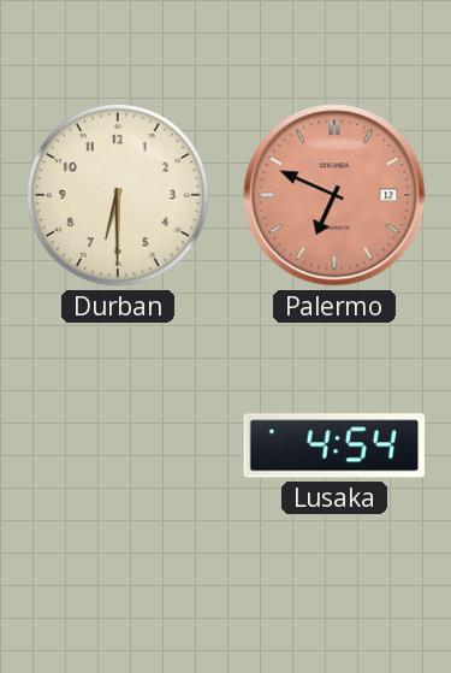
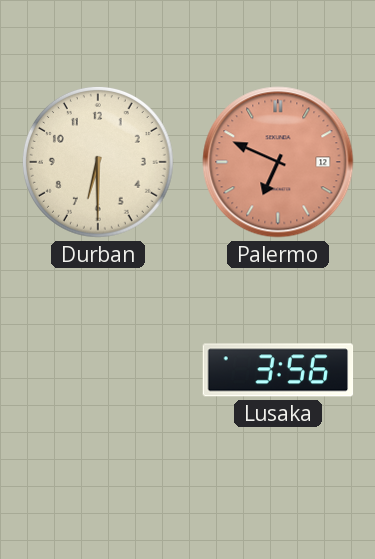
Lusaka: 4:54 -> 3:56
